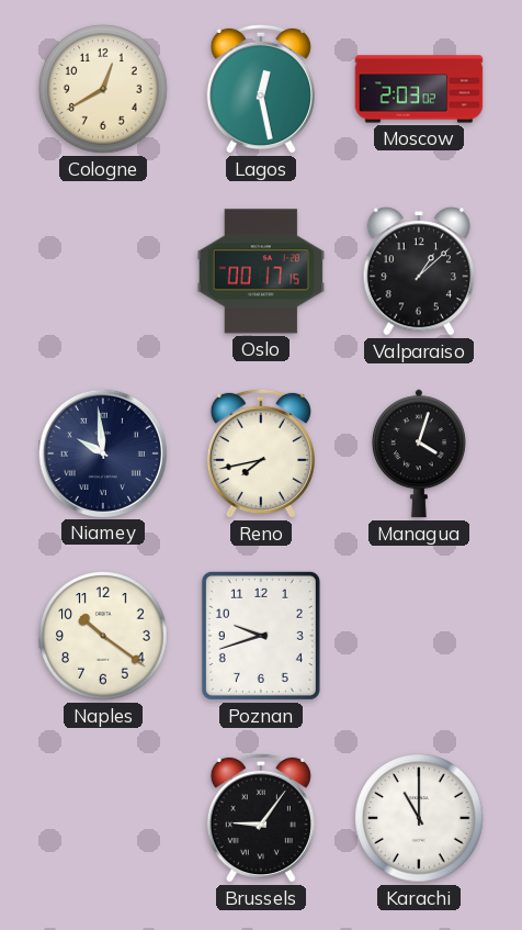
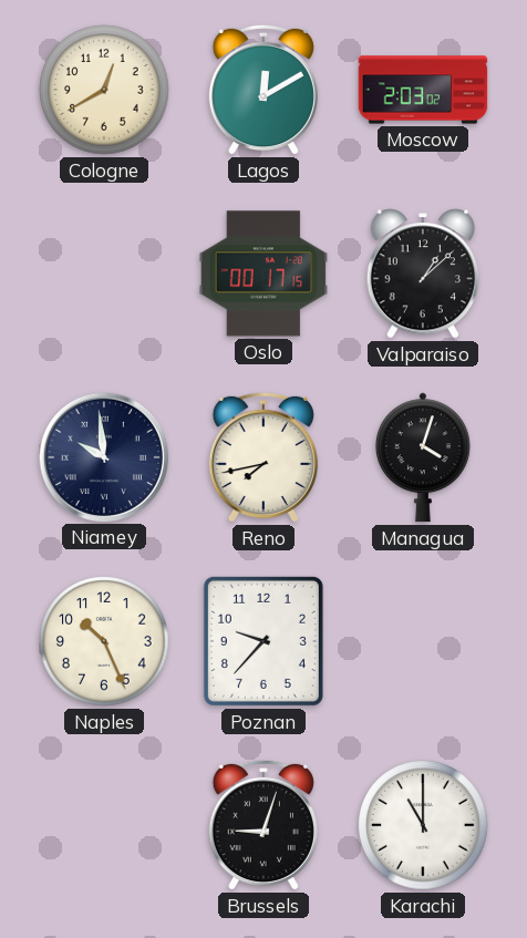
Lagos: 12:28 -> 12:10
Naples: 10:21 -> 10:26
Poznan: 9:42 -> 9:37
Brussels: 9:06 -> 9:03
